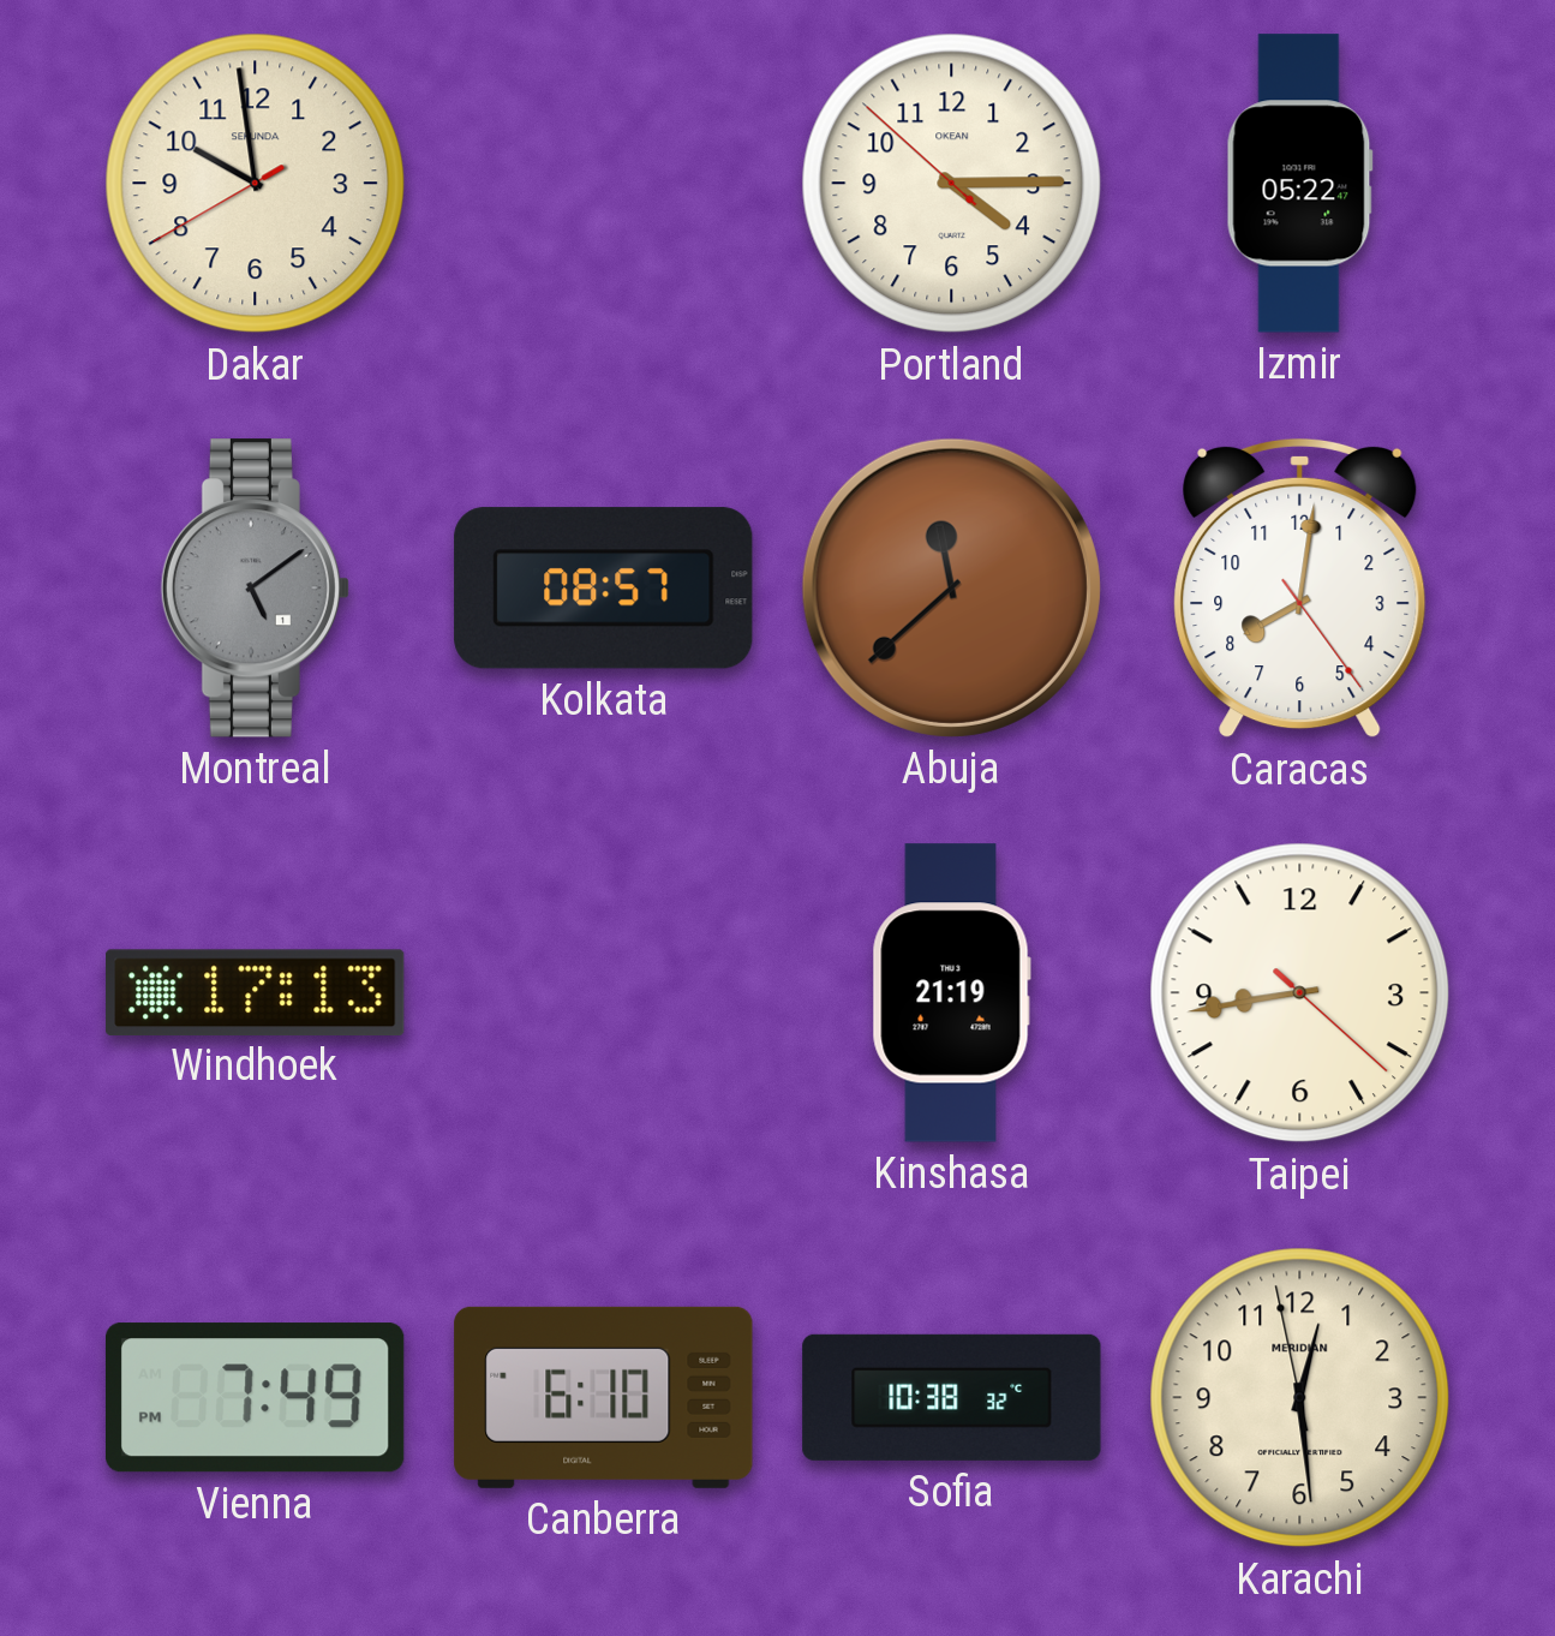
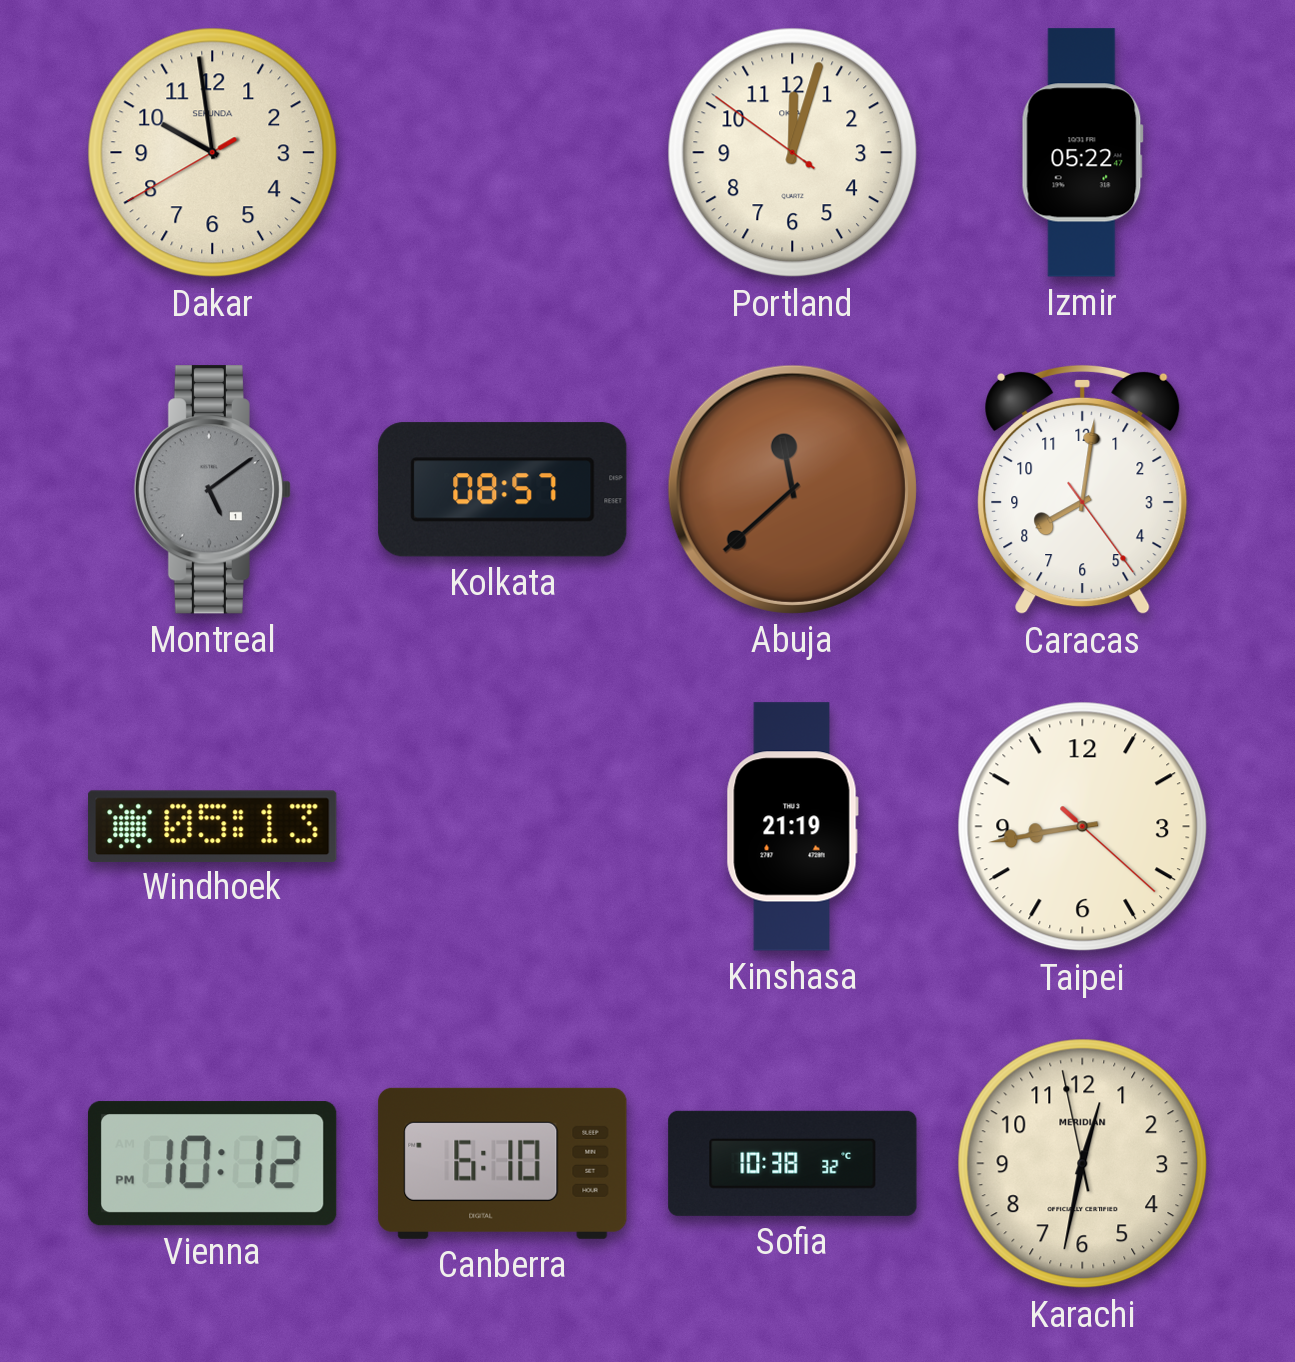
Portland: 4:14 -> 12:02
Windhoek: 17:13 -> 05:13
Vienna: 7:49 -> 10:12
Karachi: 12:28 -> 12:31
